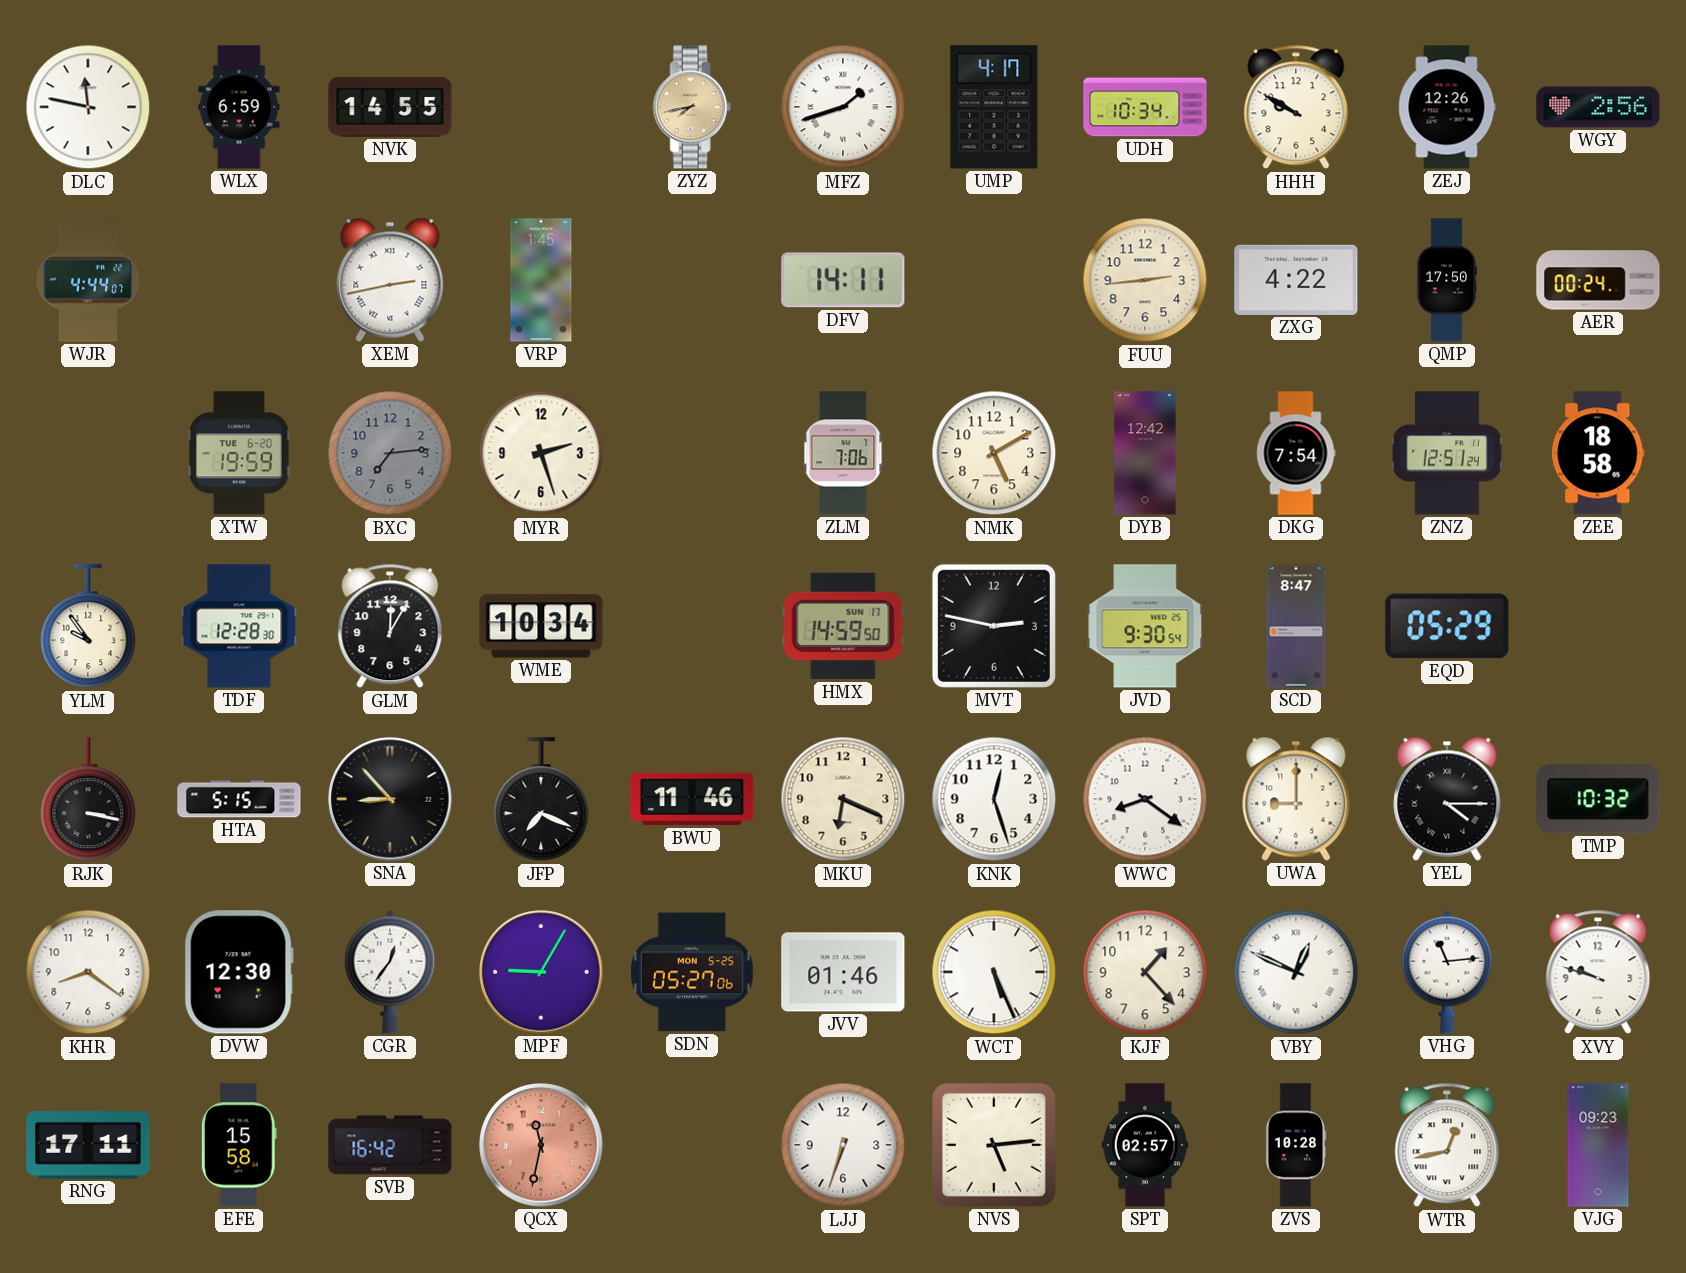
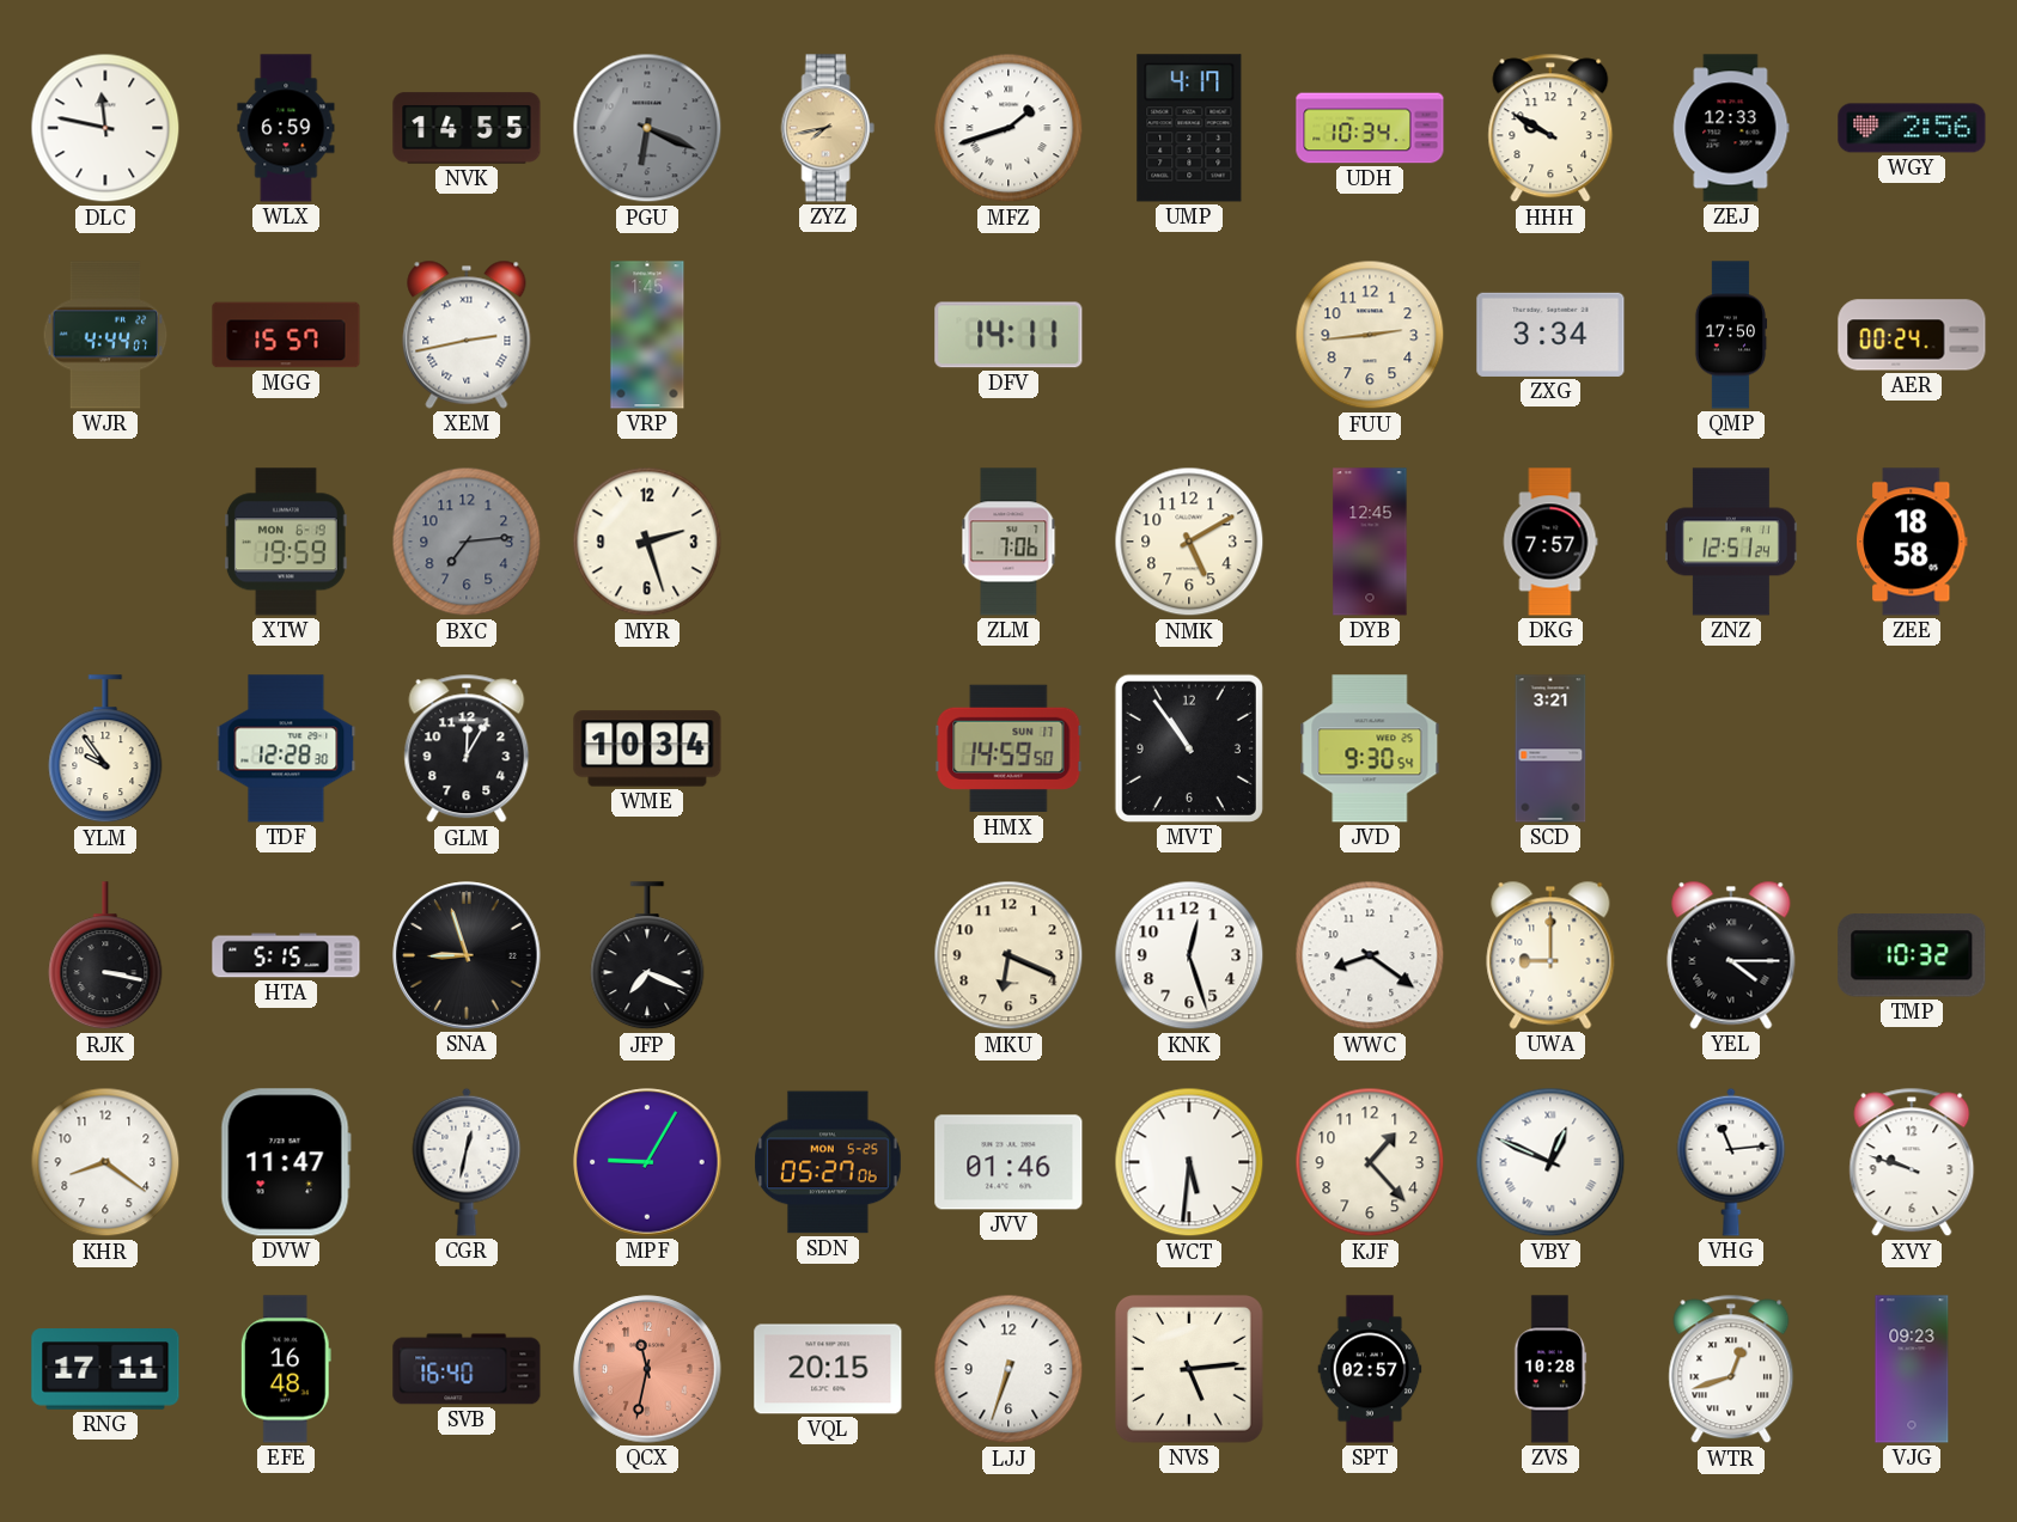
PGU: none -> 6:19
ZEJ: 12:26 -> 12:33
MGG: none -> 15:57
ZXG: 4:22 -> 3:34
XTW date: TUE 6-20 -> MON 6-19
DYB: 12:42 -> 12:45
DKG: 7:54 -> 7:57
MVT: 2:47 -> 10:54
SCD: 8:47 -> 3:21
EQD: 05:29 -> none
SNA: 8:53 -> 8:57
BWU: 11:46 -> none
DVW: 12:30 -> 11:47
CGR: 12:36 -> 12:32
WCT: 5:26 -> 5:31
EFE: 15:58 -> 16:48
SVB: 16:42 -> 16:40
VQL: none -> 20:15
WTR: 12:43 -> 12:42
